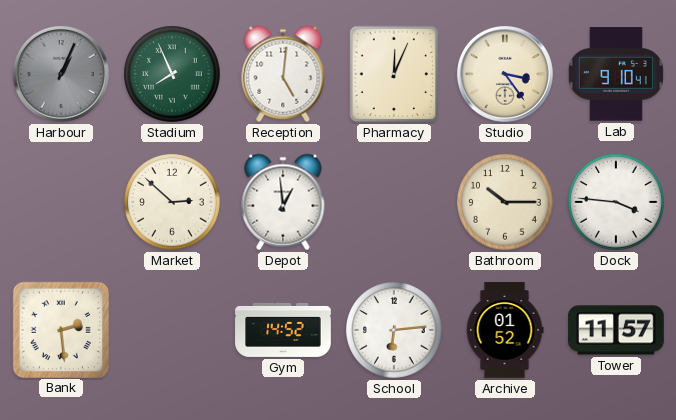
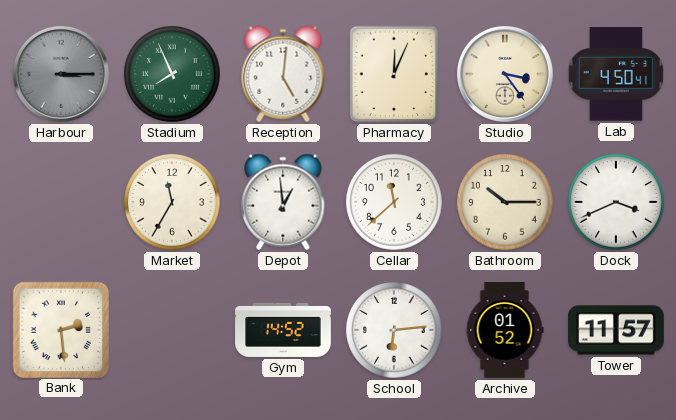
Harbour: 1:04 -> 3:15
Lab: 9:10 -> 4:50
Market: 2:52 -> 11:35
Cellar: none -> 11:38
Dock: 3:46 -> 3:41
